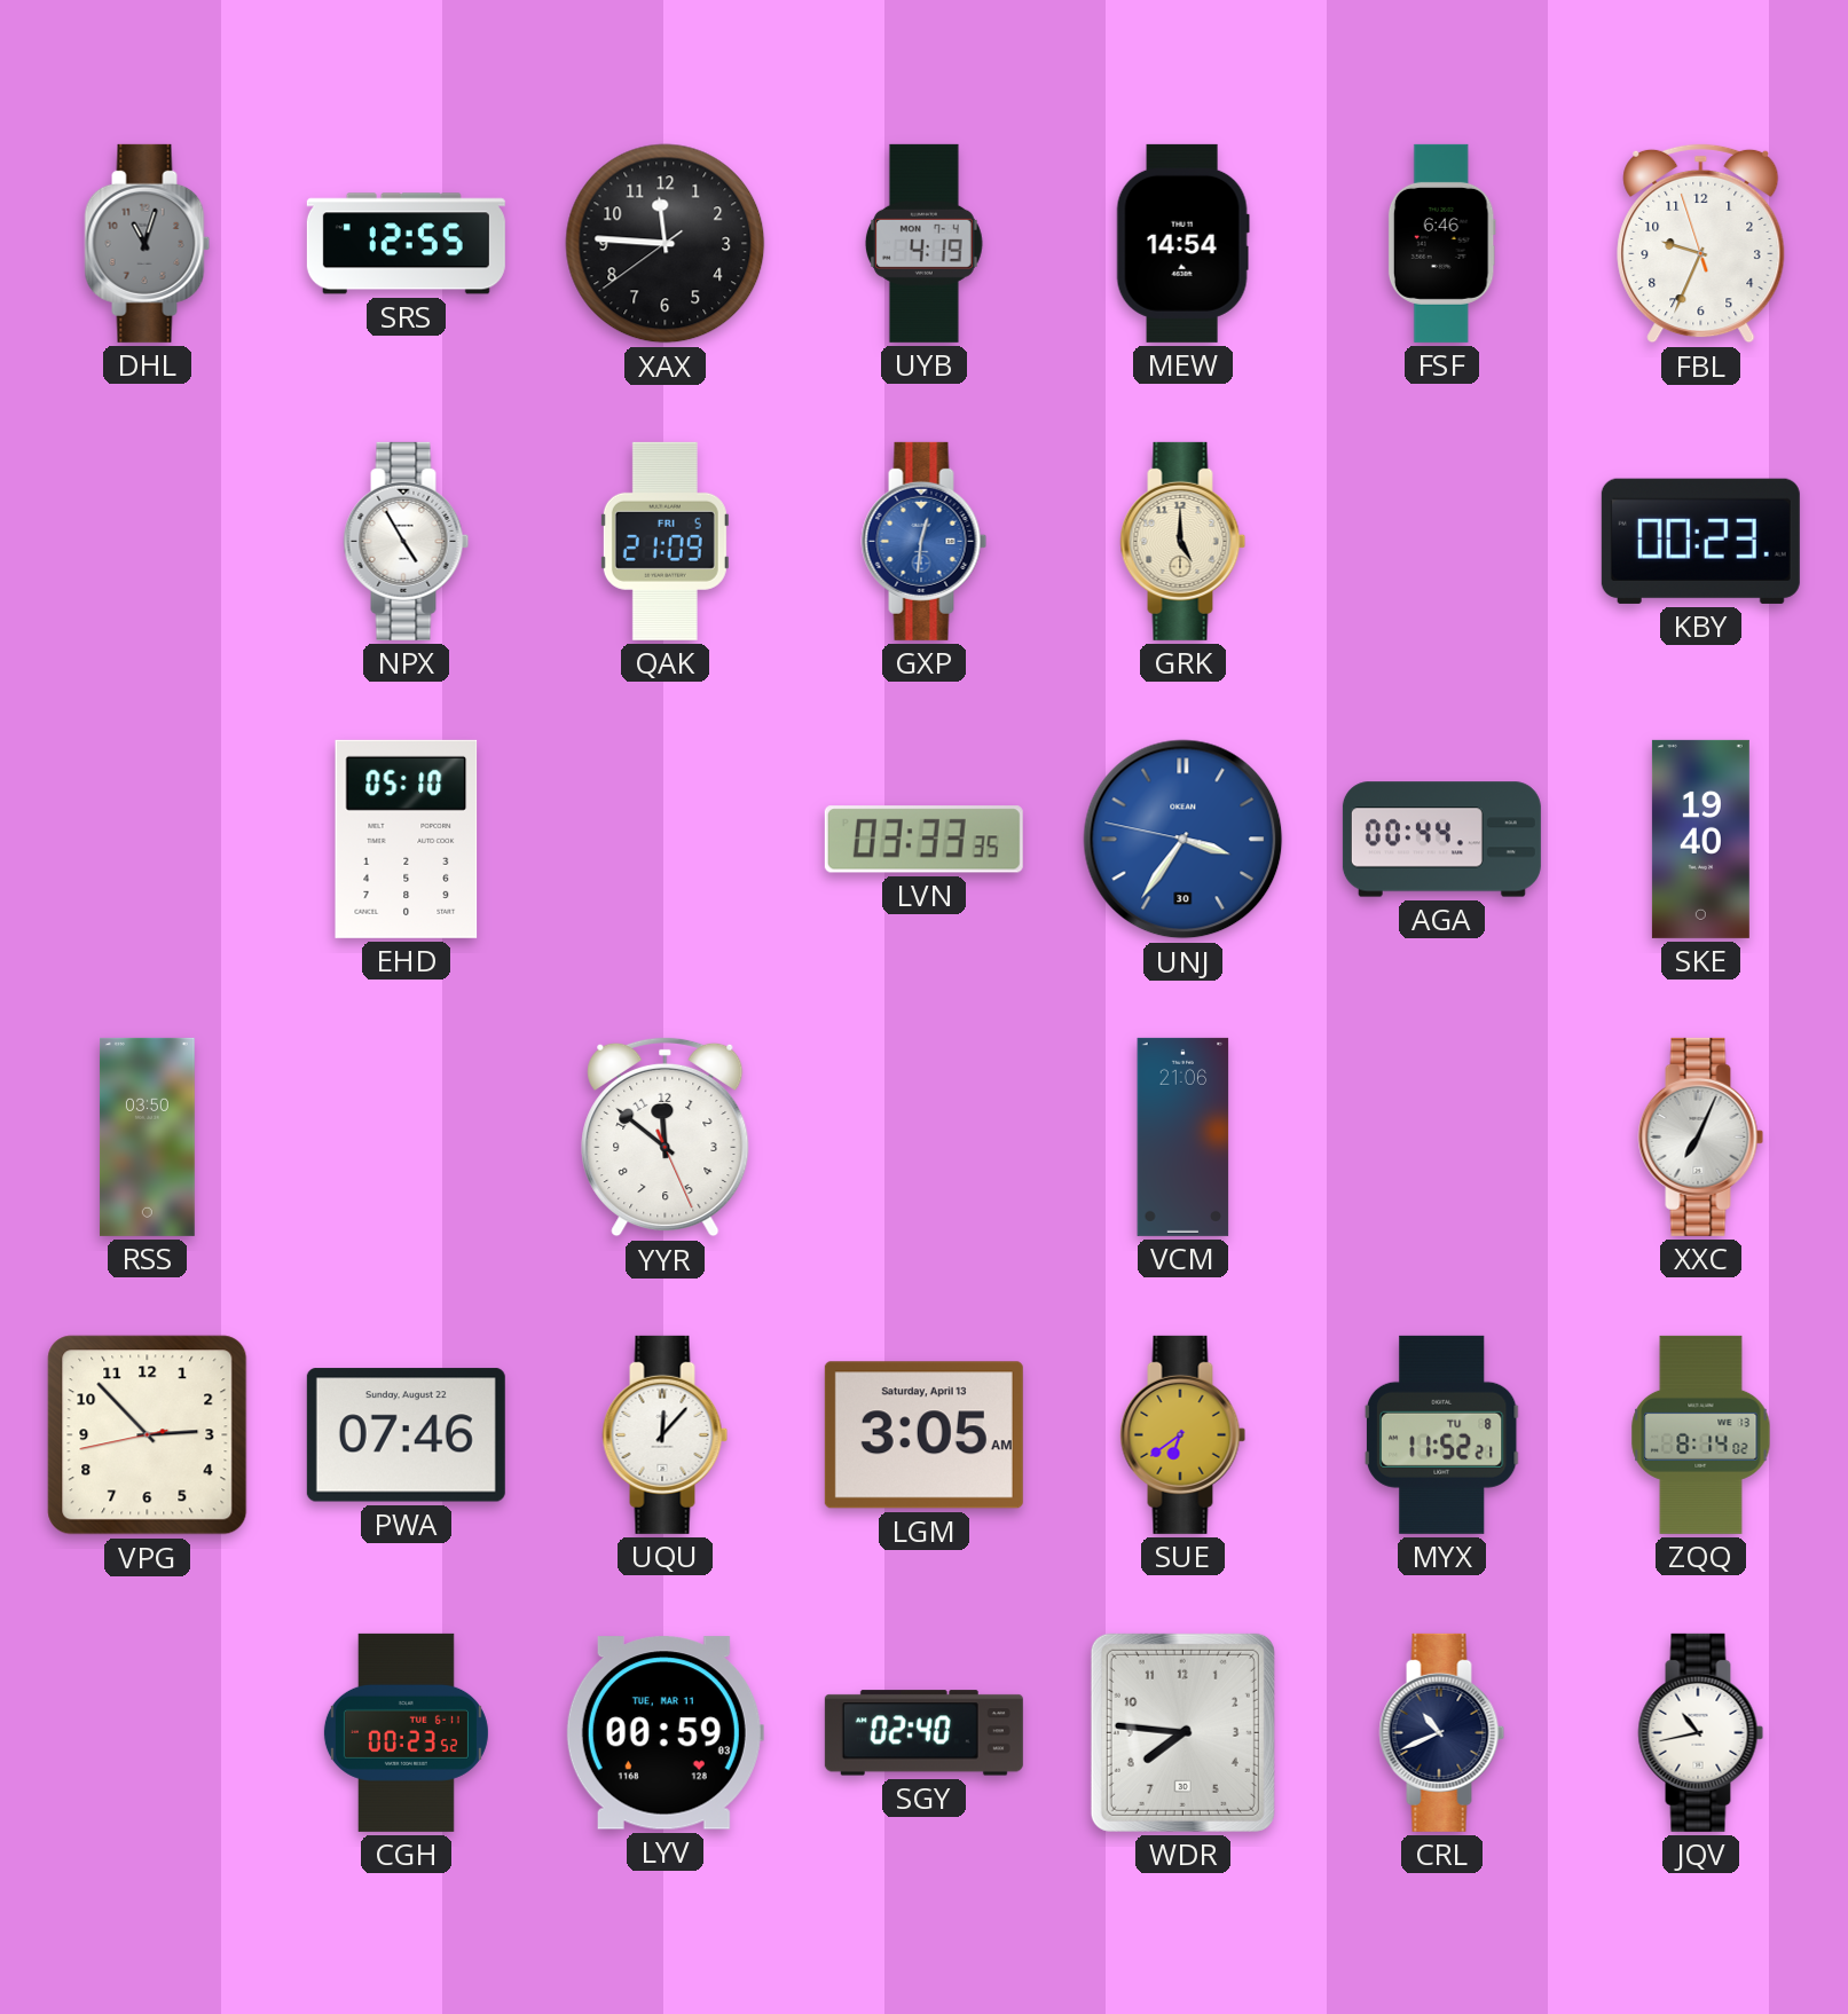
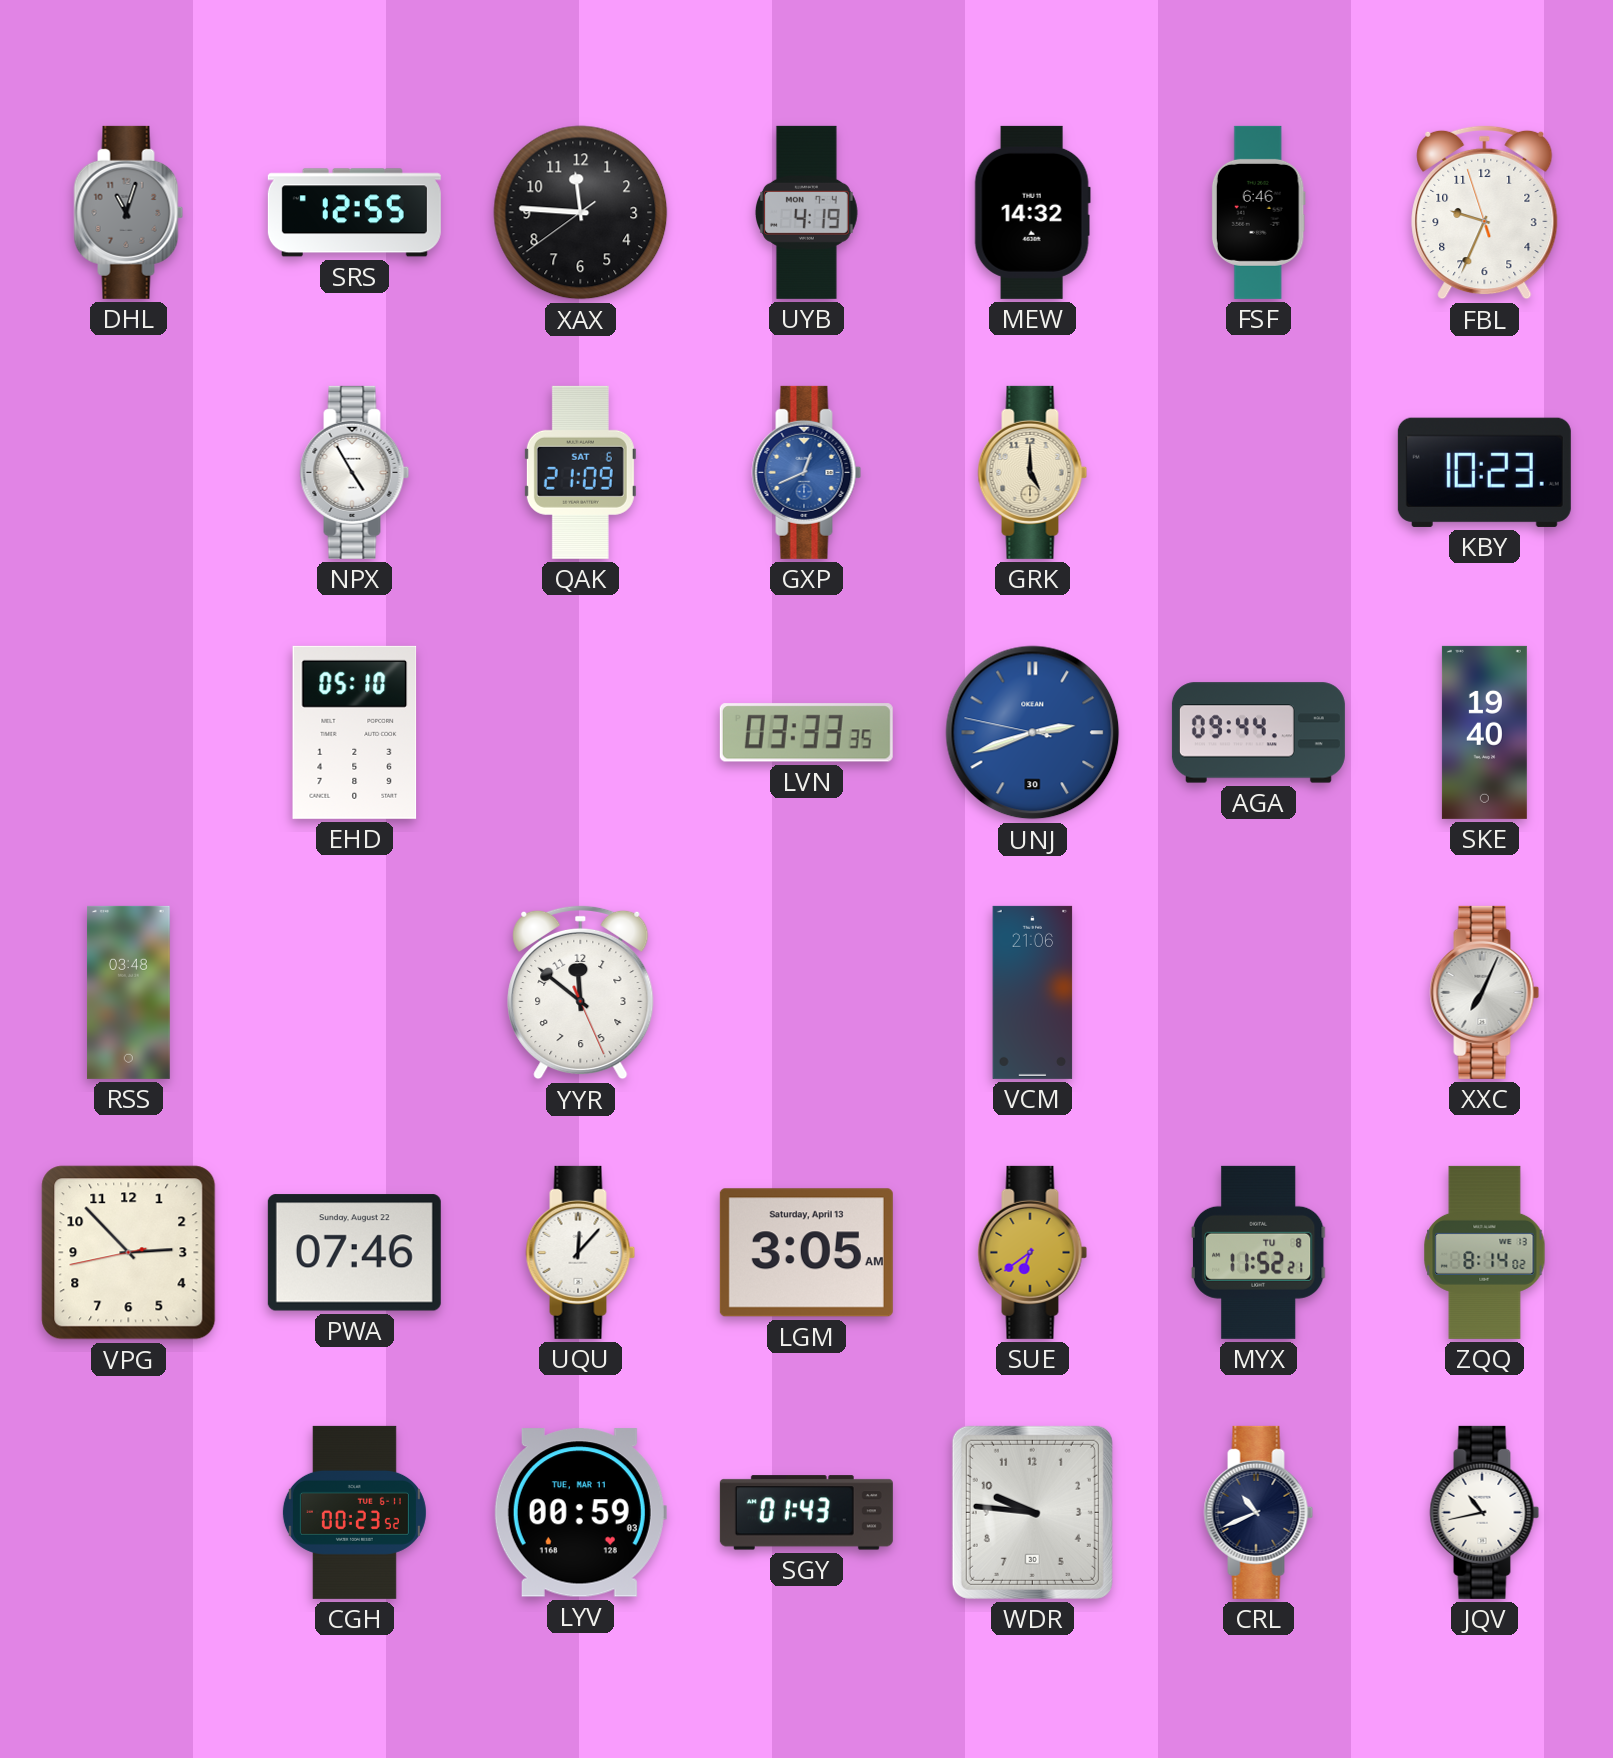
MEW: 14:54 -> 14:32
QAK date: FRI 5 -> SAT 6
GXP: 12:31 -> 12:41
KBY: 00:23 -> 10:23
UNJ: 3:35 -> 2:41
AGA: 00:44 -> 09:44
RSS: 03:50 -> 03:48
SGY: 02:40 -> 01:43
WDR: 7:46 -> 9:46
